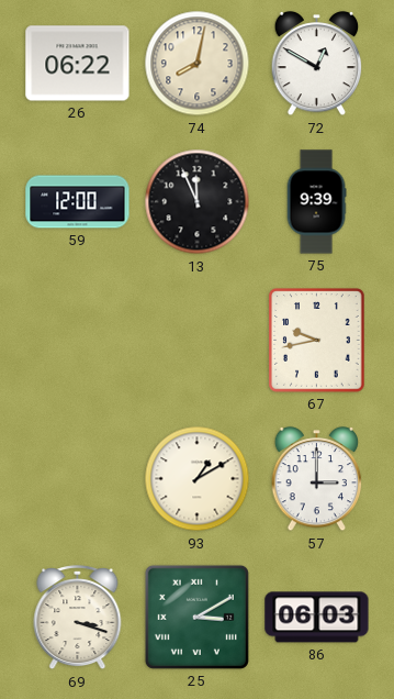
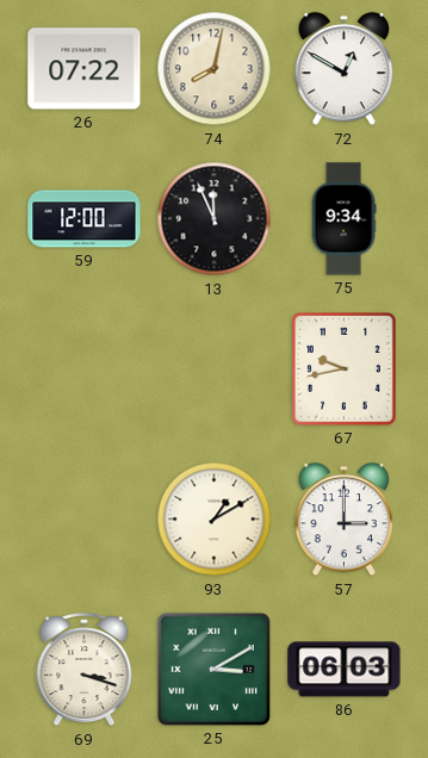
26: 06:22 -> 07:22
75: 9:39 -> 9:34
